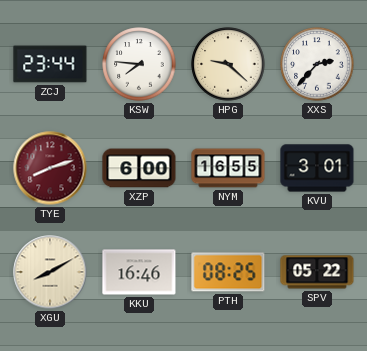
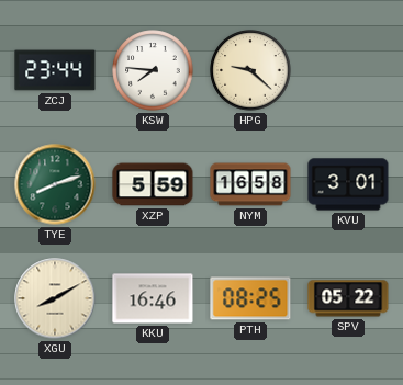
XXS: 2:37 -> none
TYE dial: burgundy -> green
XZP: 6:00 -> 5:59
NYM: 16:55 -> 16:58
